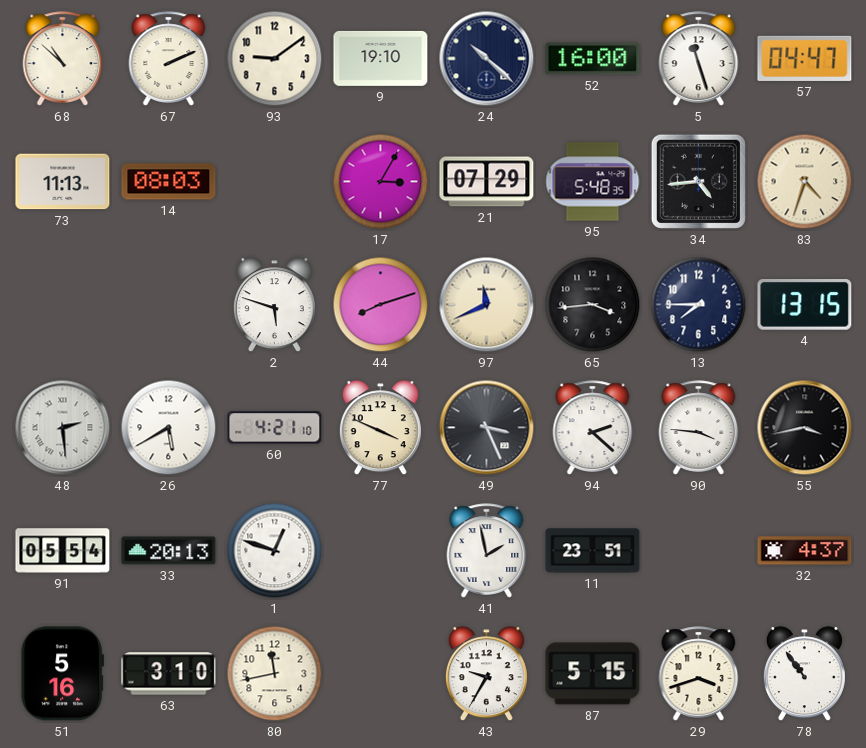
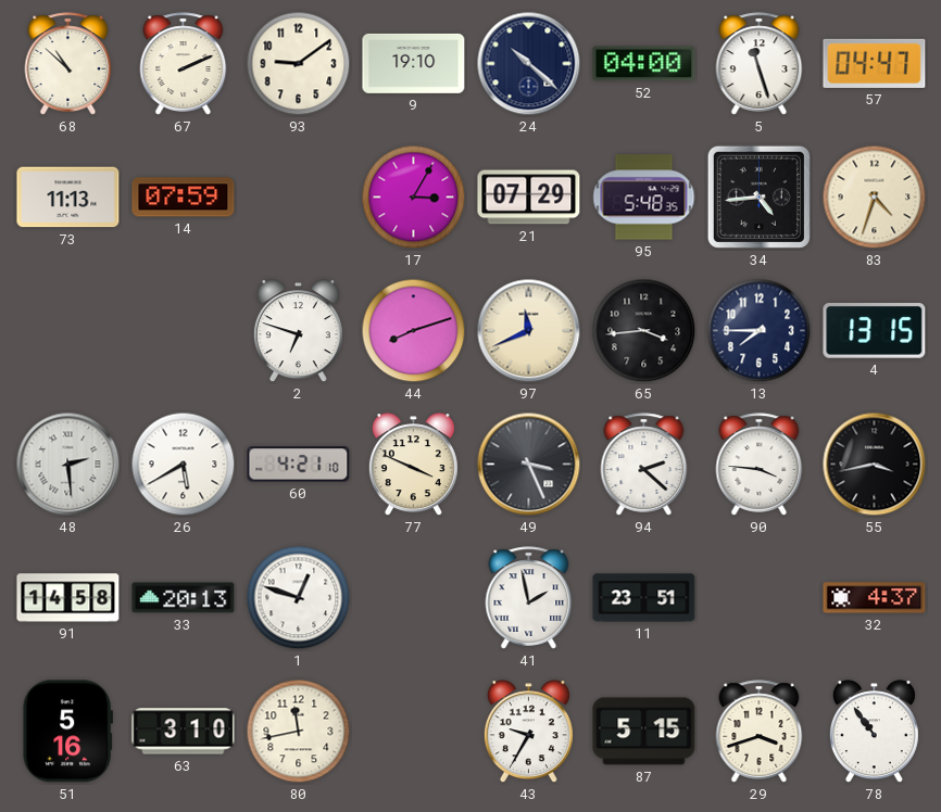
52: 16:00 -> 04:00
14: 08:03 -> 07:59
2: 5:48 -> 6:48
91: 05:54 -> 14:58
